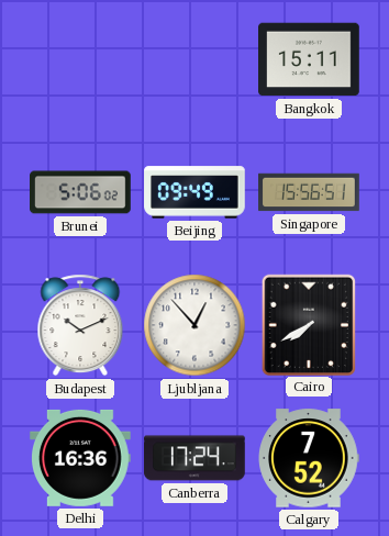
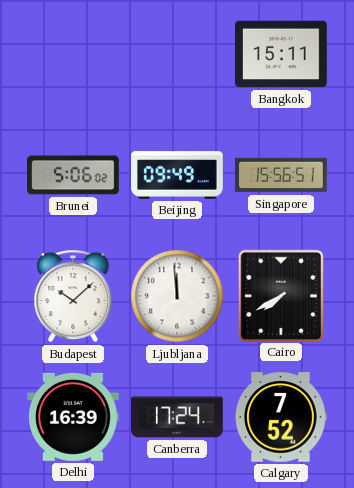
Budapest: 10:11 -> 10:08
Ljubljana: 12:53 -> 11:59
Delhi: 16:36 -> 16:39
